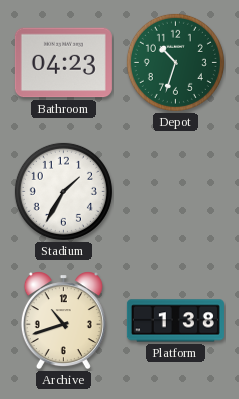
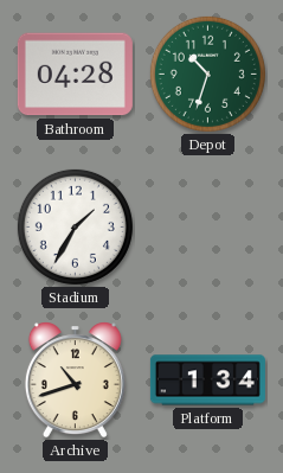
Bathroom: 04:23 -> 04:28
Platform: 1:38 -> 1:34
